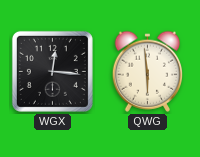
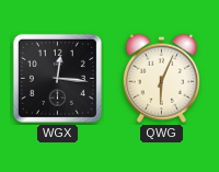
QWG: 5:59 -> 6:04
